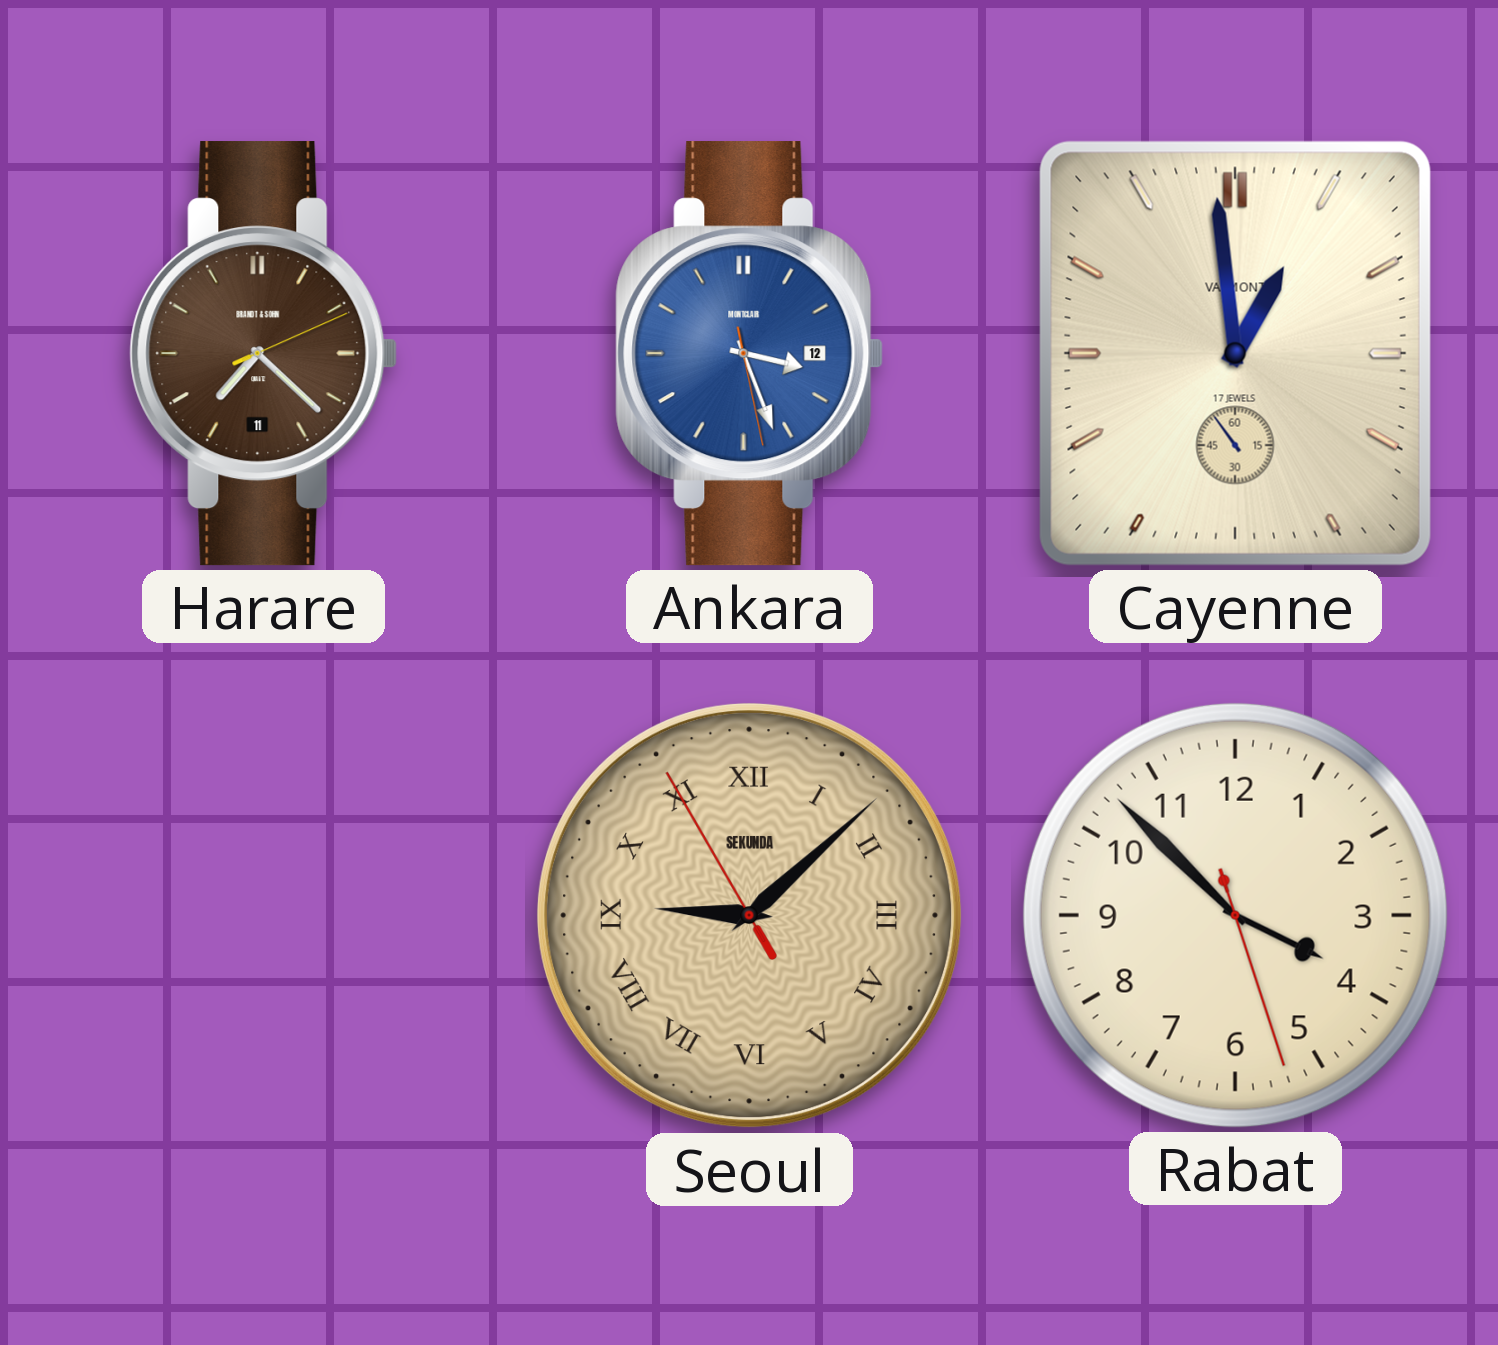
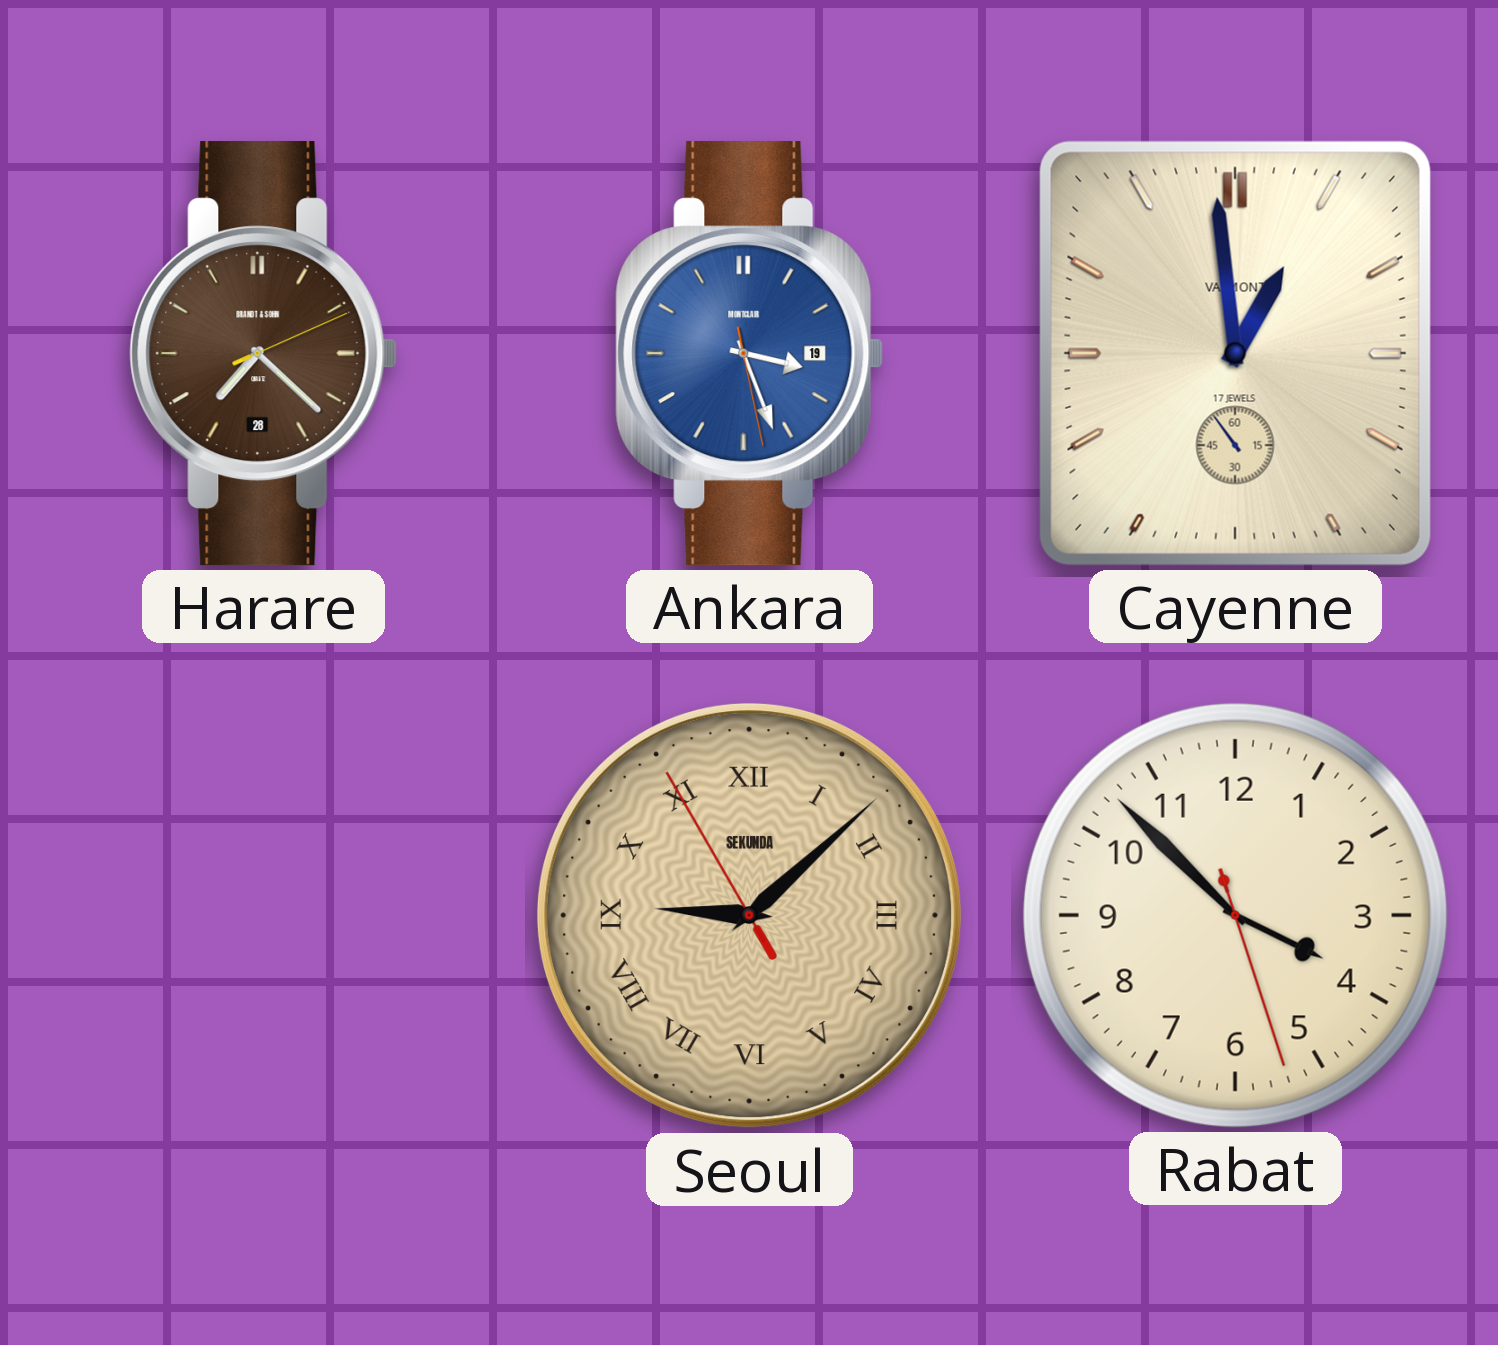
Harare date: 11 -> 28
Ankara date: 12 -> 19
